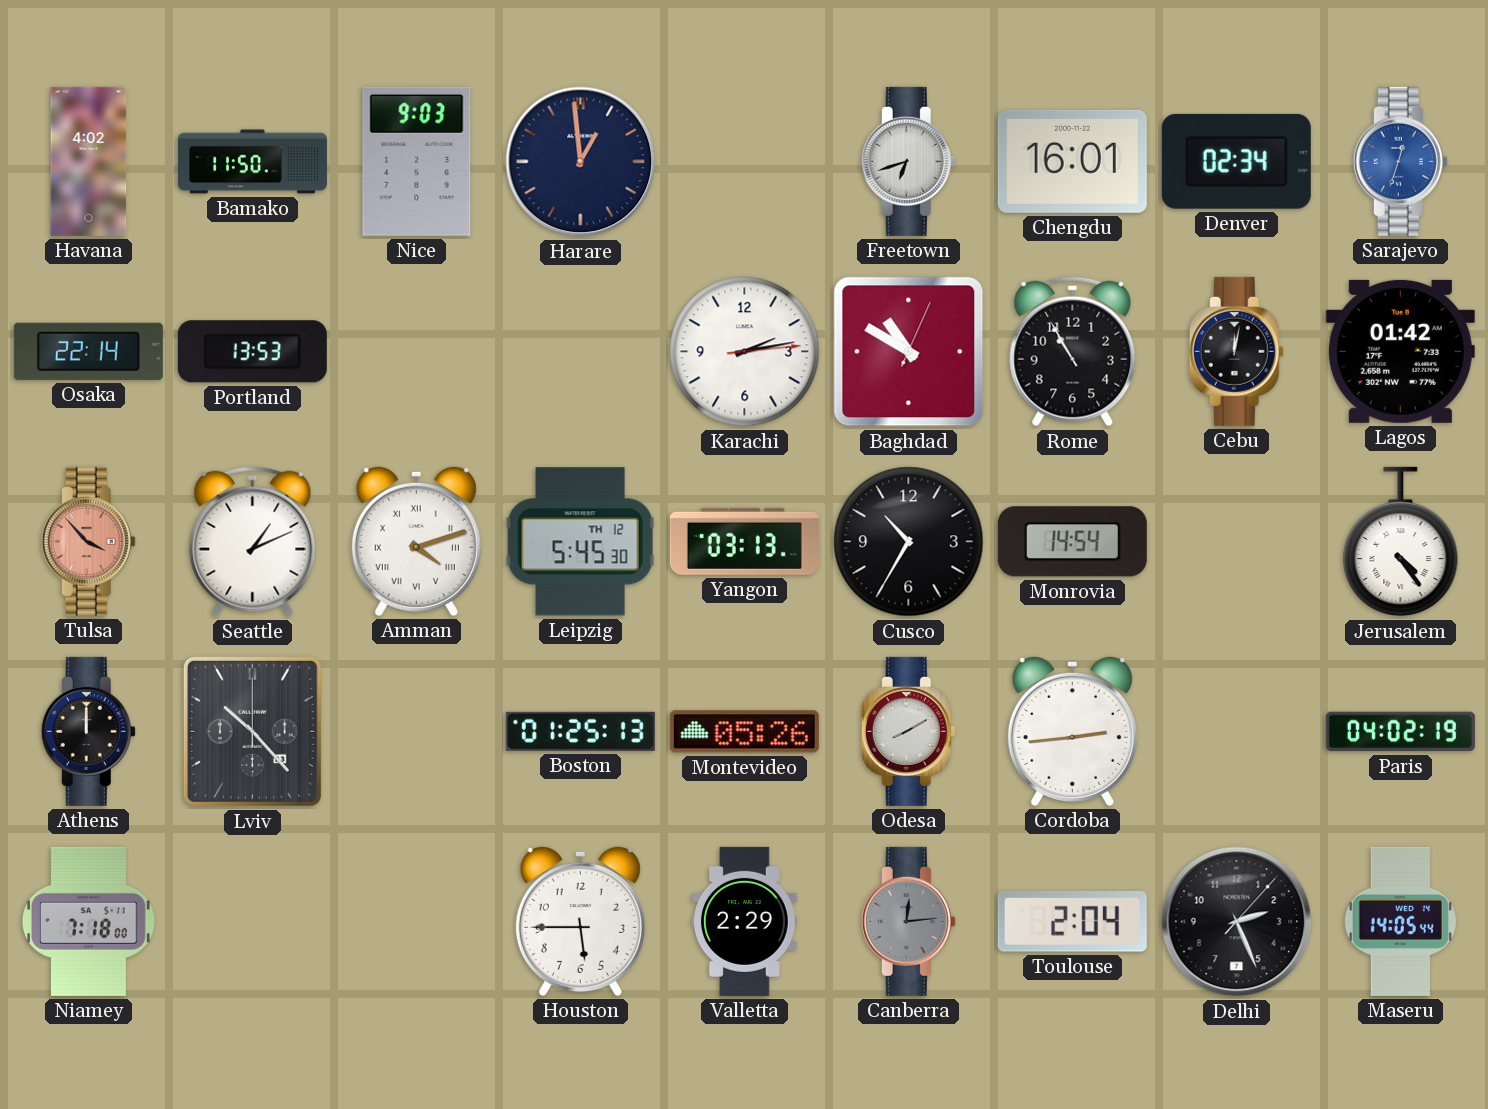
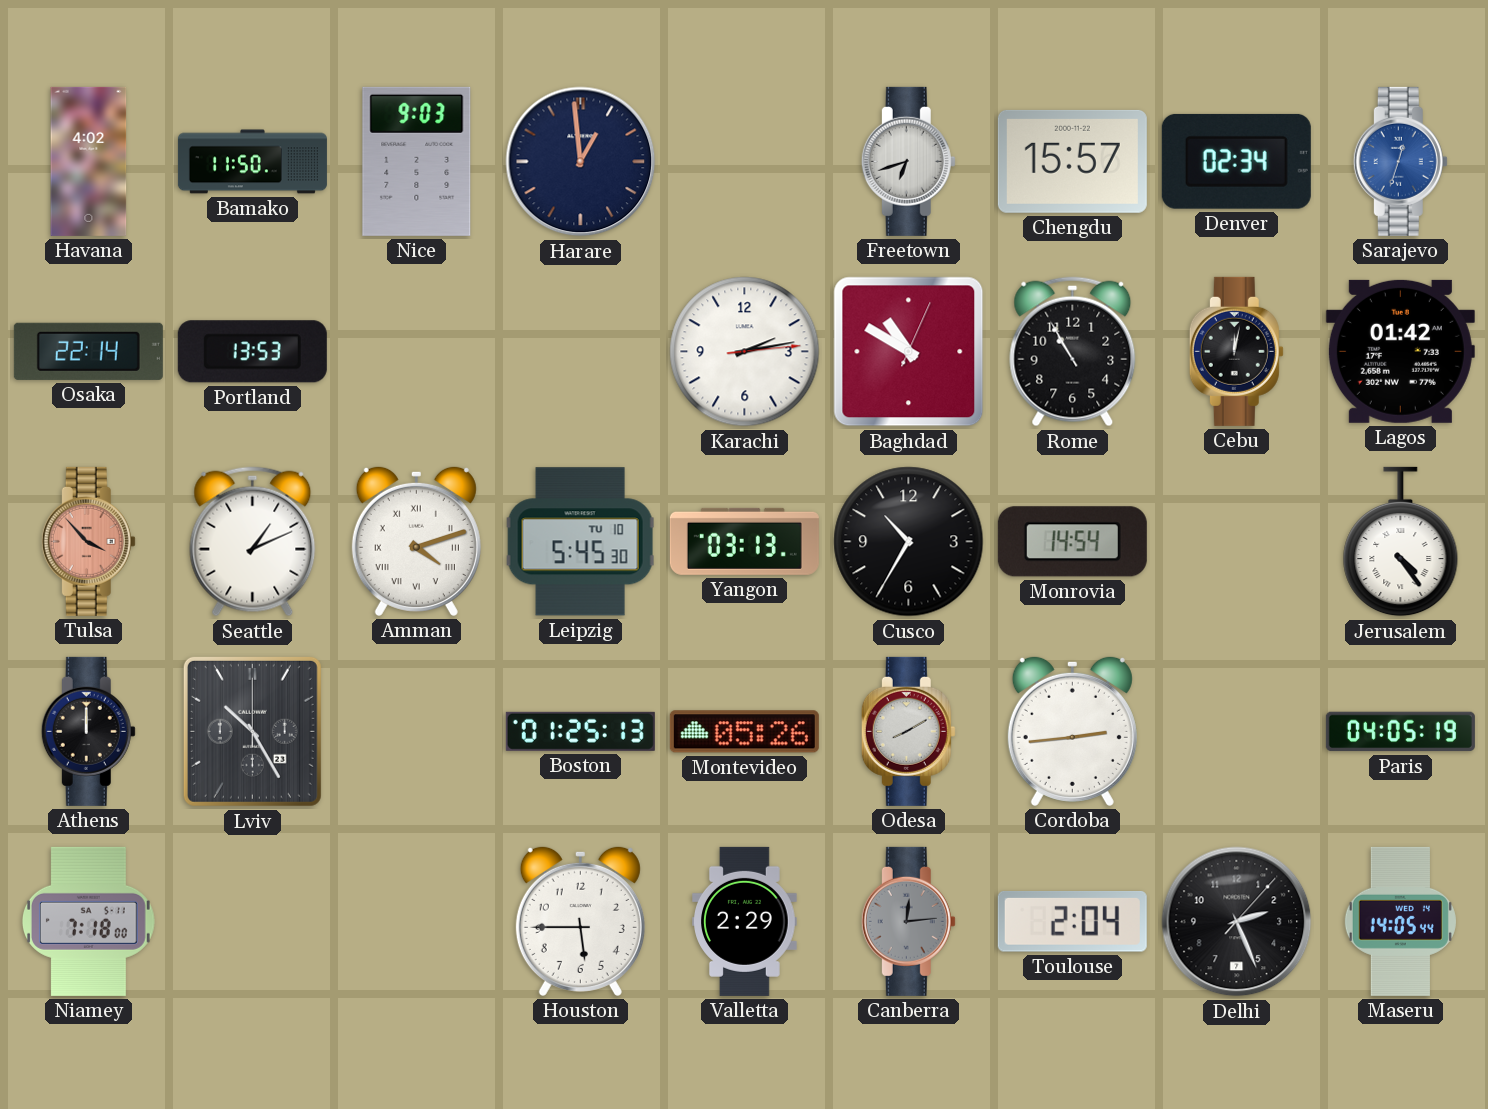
Chengdu: 16:01 -> 15:57
Leipzig date: TH 12 -> TU 10
Lviv: 10:23 -> 10:25
Paris: 04:02 -> 04:05
